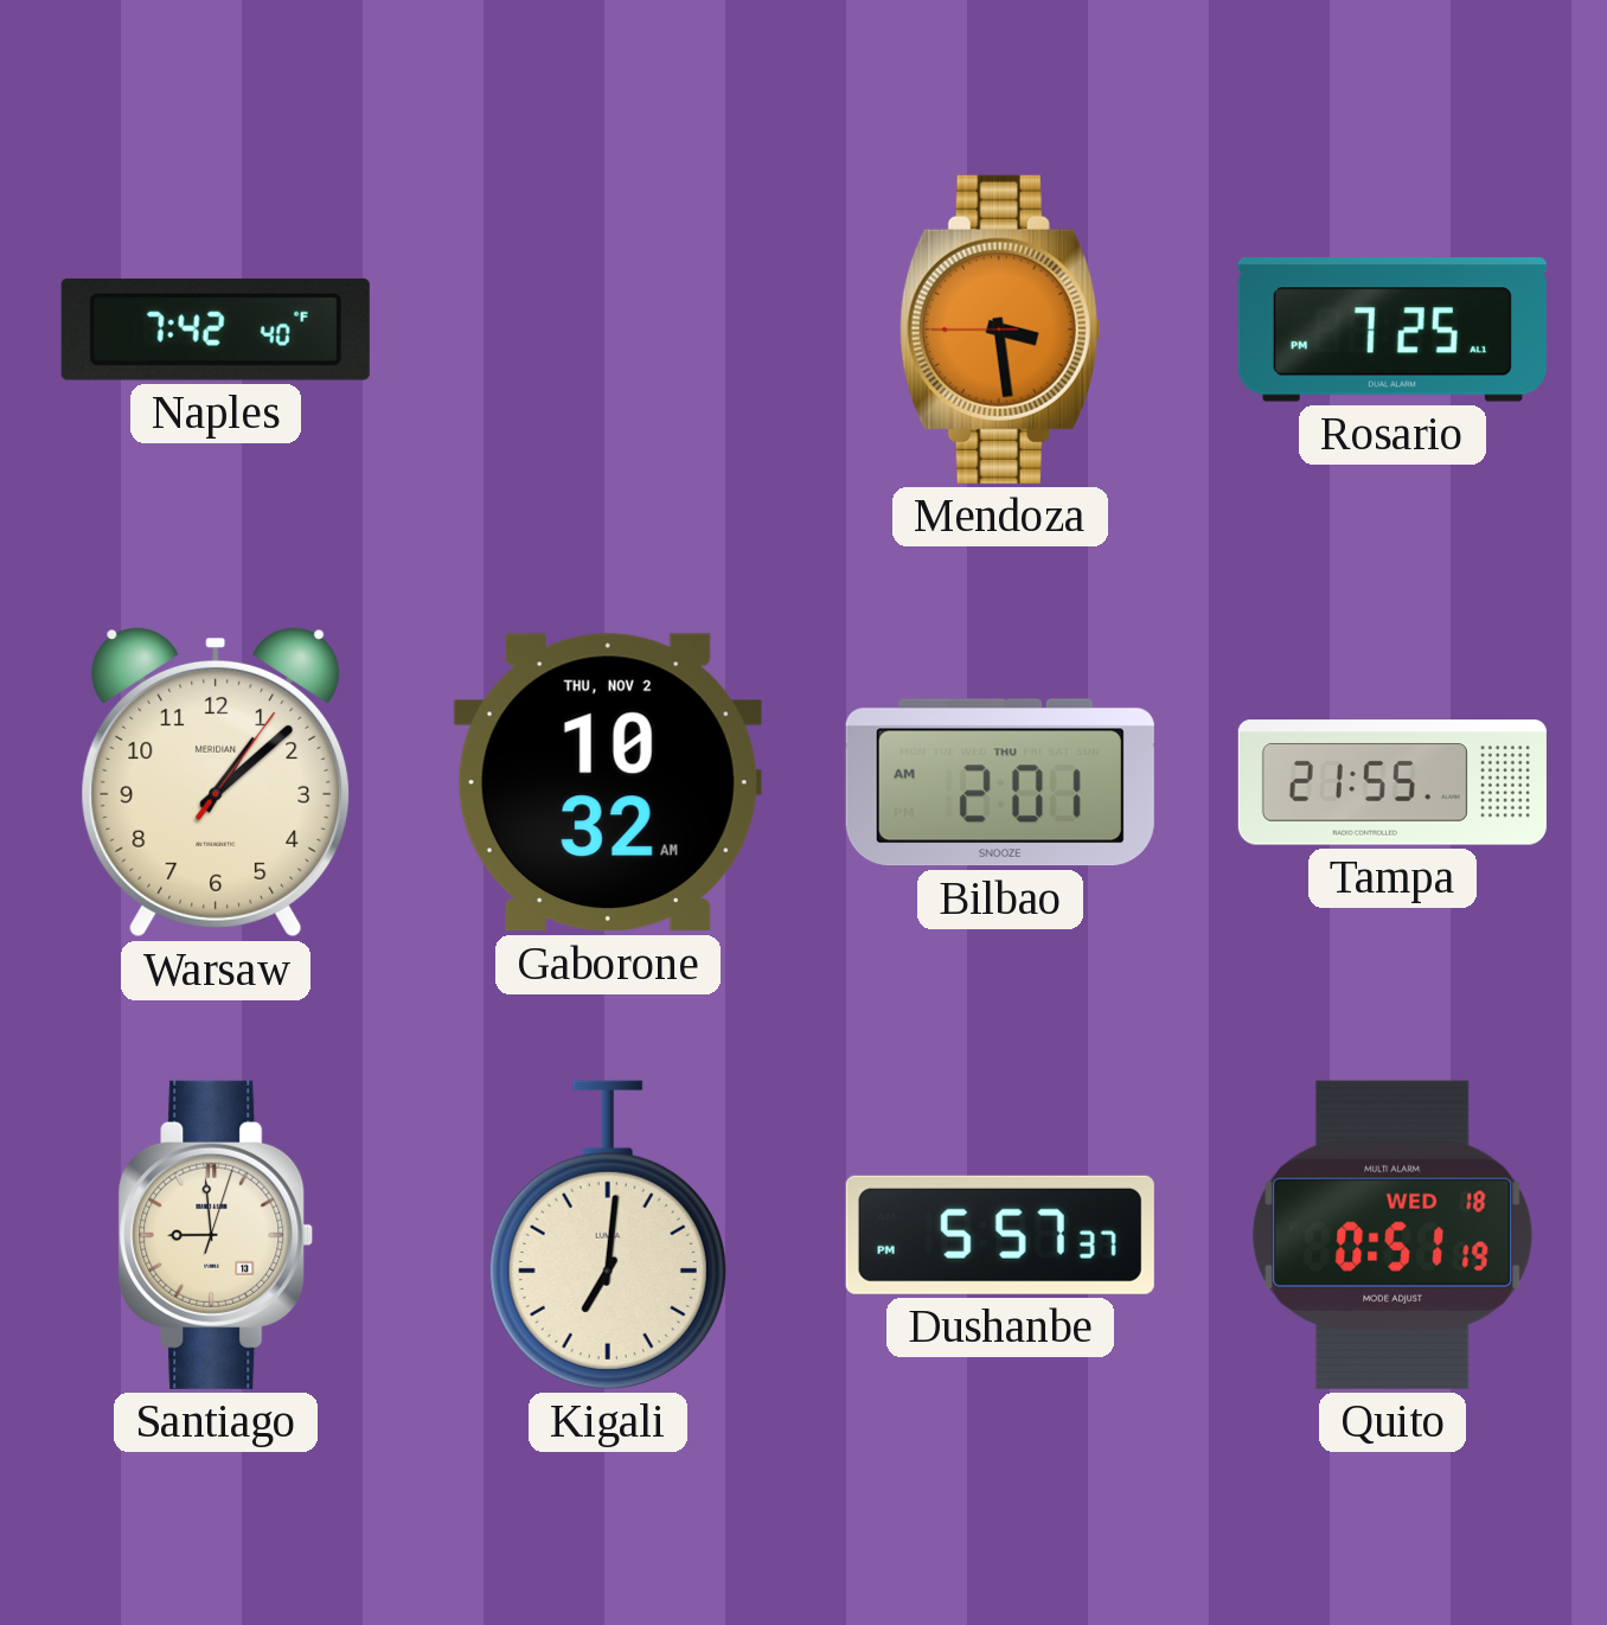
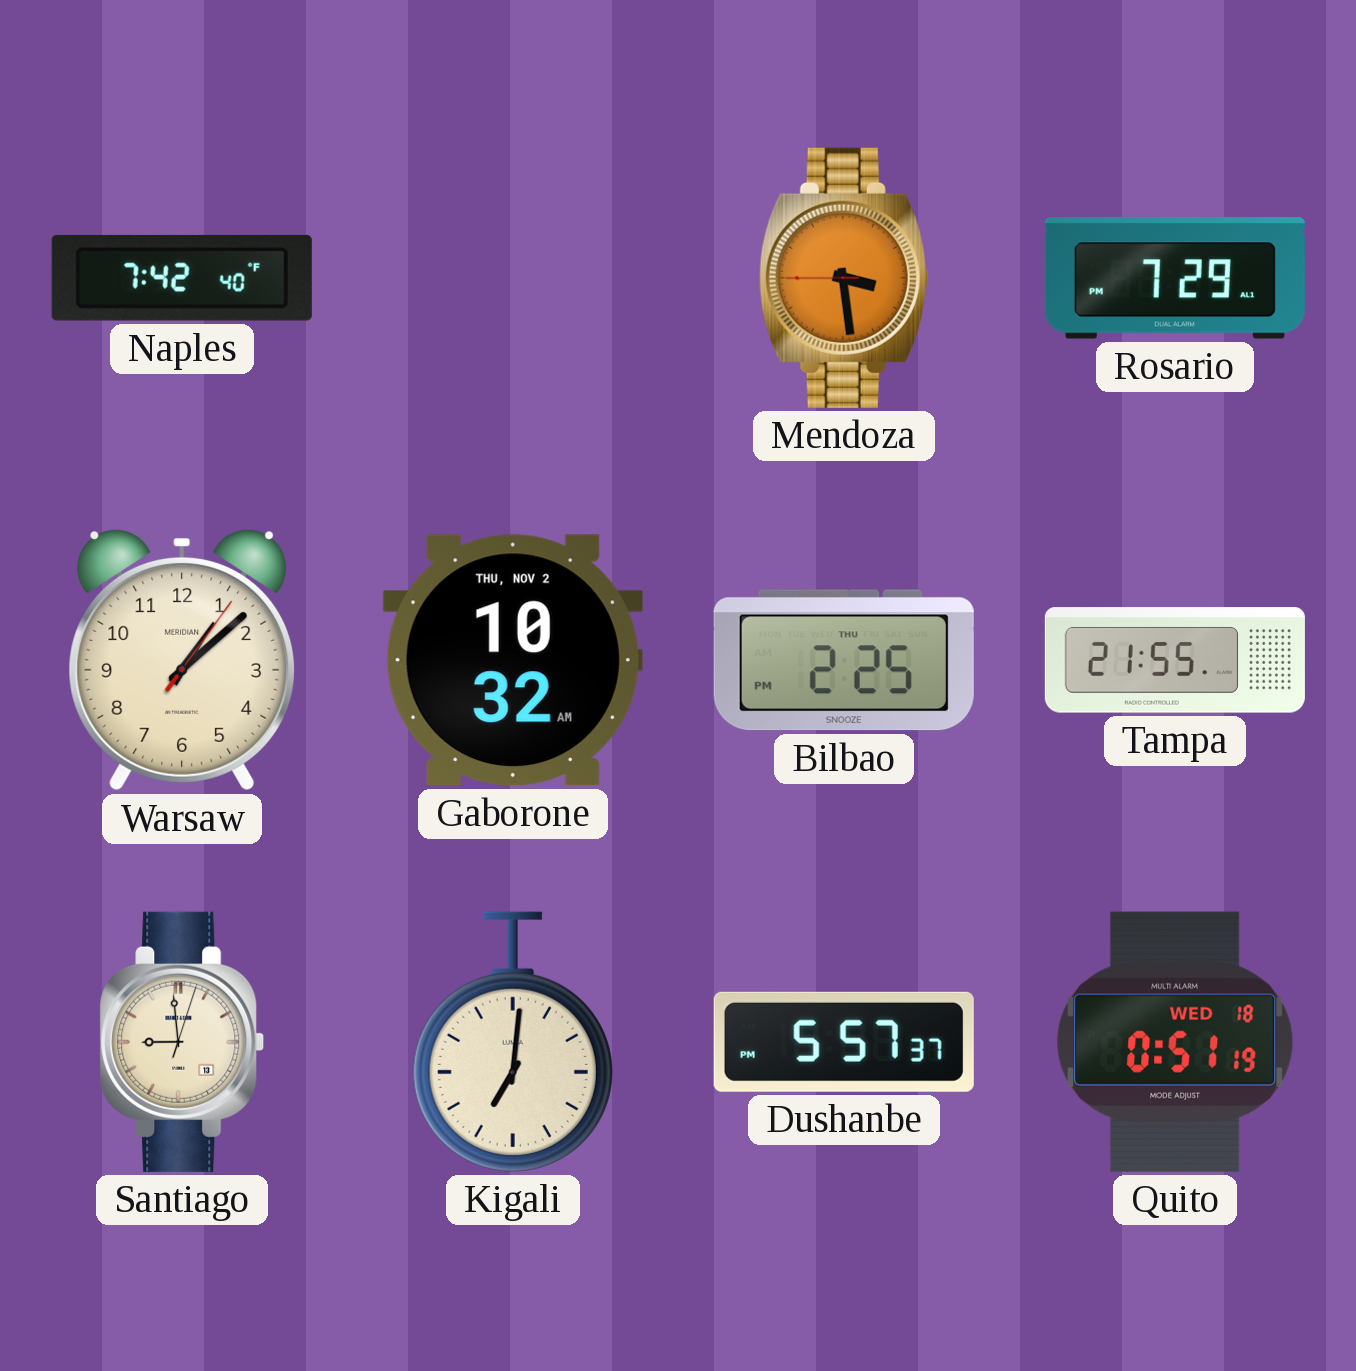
Rosario: 7:25 -> 7:29
Bilbao: 2:01 -> 2:25
